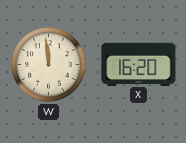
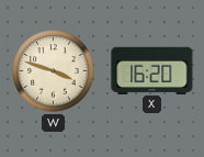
W: 11:59 -> 3:48
